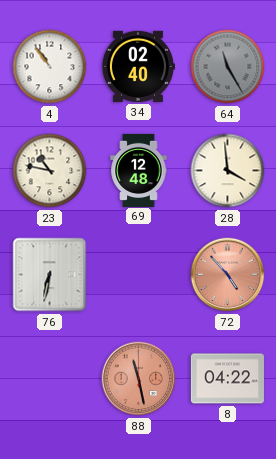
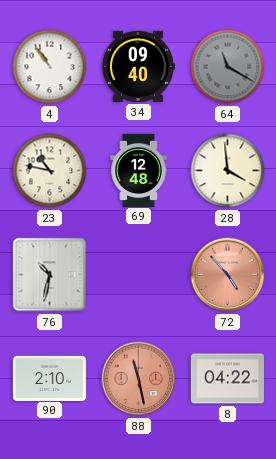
34: 02:40 -> 09:40
64: 11:25 -> 11:20
76: 6:32 -> 10:32
90: none -> 2:10
